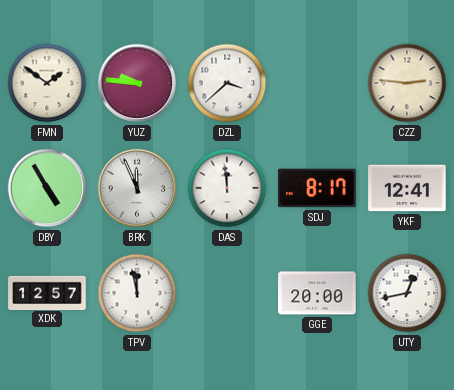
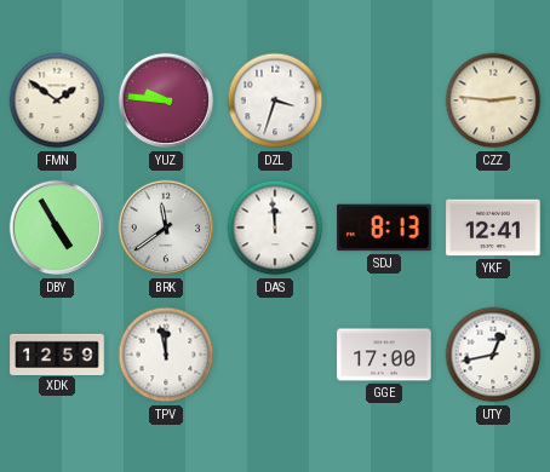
DZL: 3:38 -> 3:33
BRK: 11:56 -> 11:39
SDJ: 8:17 -> 8:13
XDK: 12:57 -> 12:59
GGE: 20:00 -> 17:00
